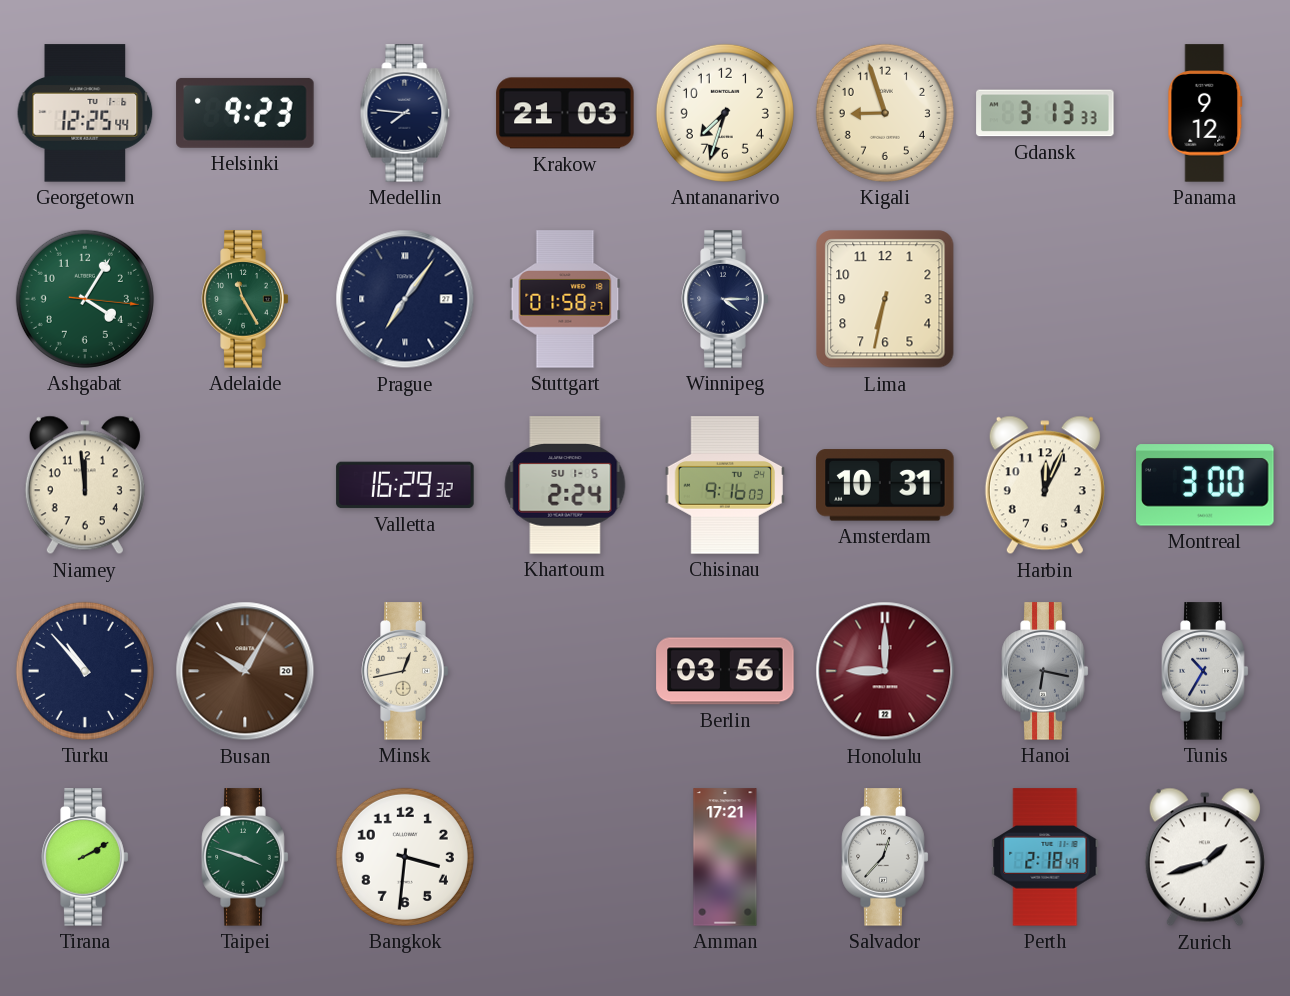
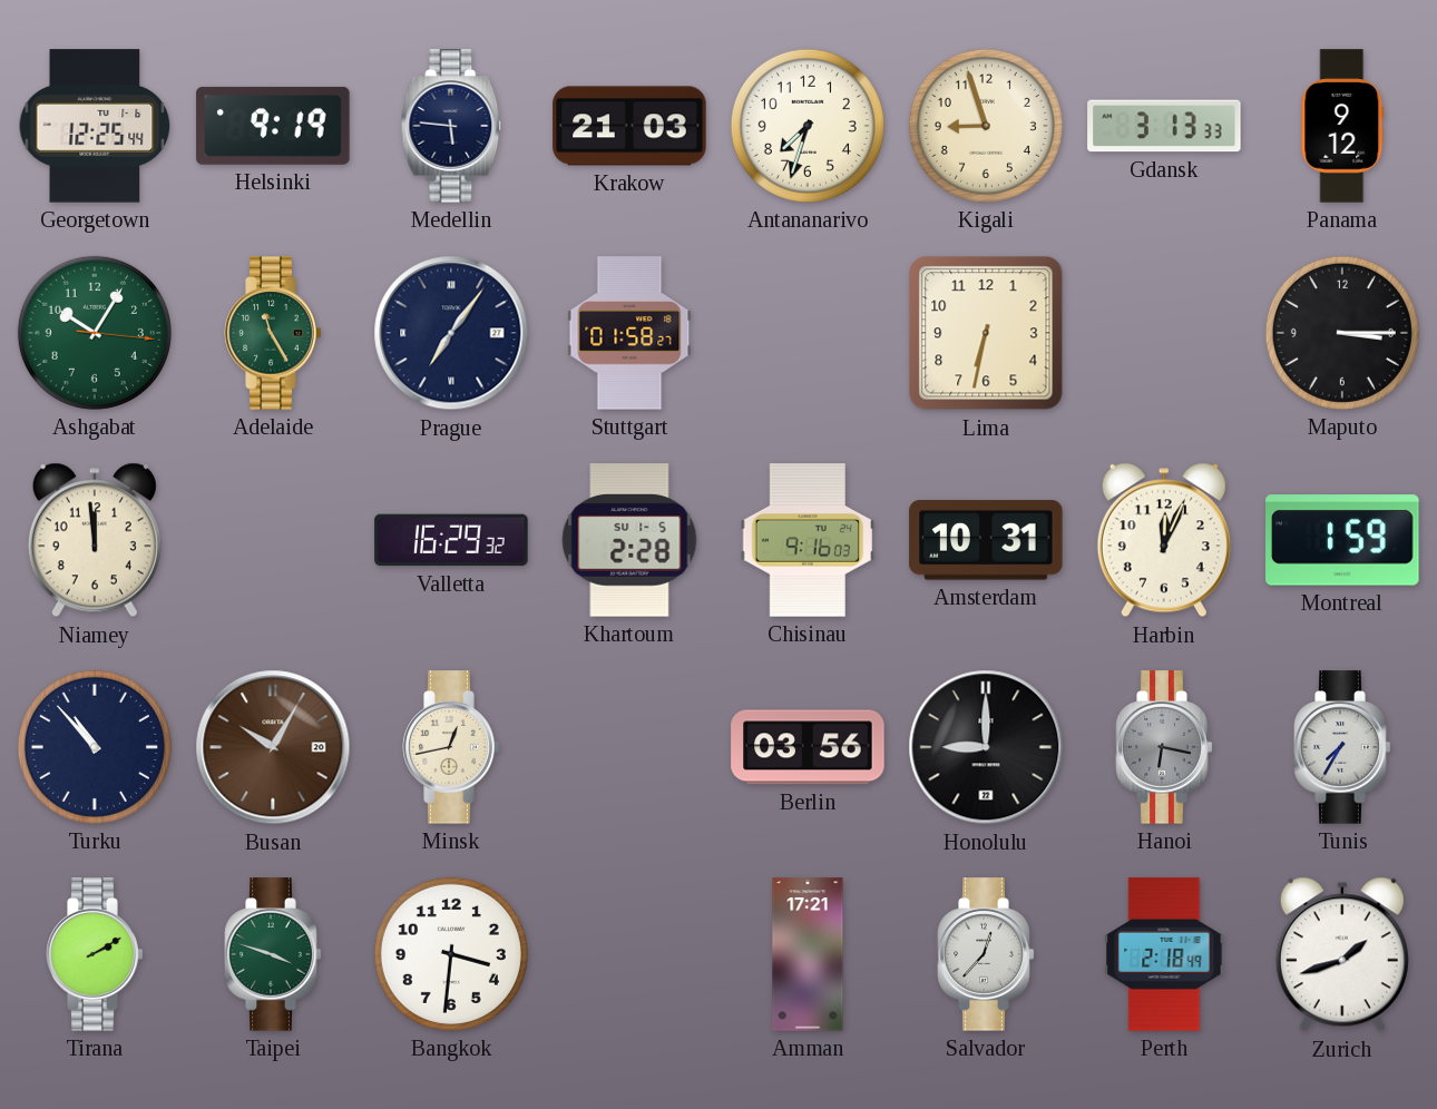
Helsinki: 9:23 -> 9:19
Medellin: 7:46 -> 5:46
Ashgabat: 4:05 -> 10:05
Winnipeg: 4:15 -> none
Maputo: none -> 3:15
Khartoum: 2:24 -> 2:28
Montreal: 3:00 -> 1:59
Honolulu dial: burgundy -> black
Tunis: 10:35 -> 7:35
